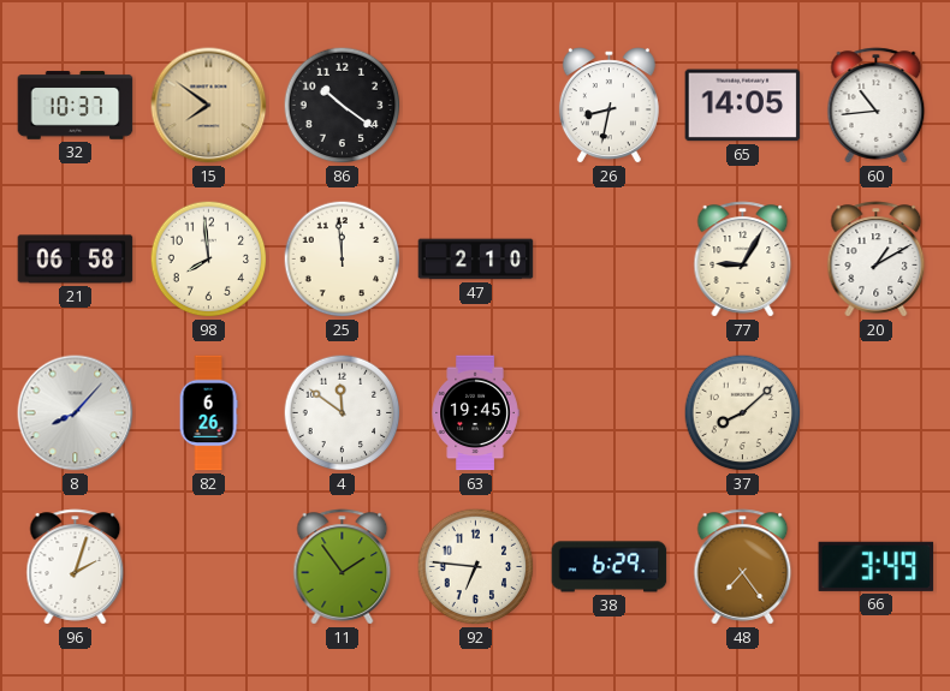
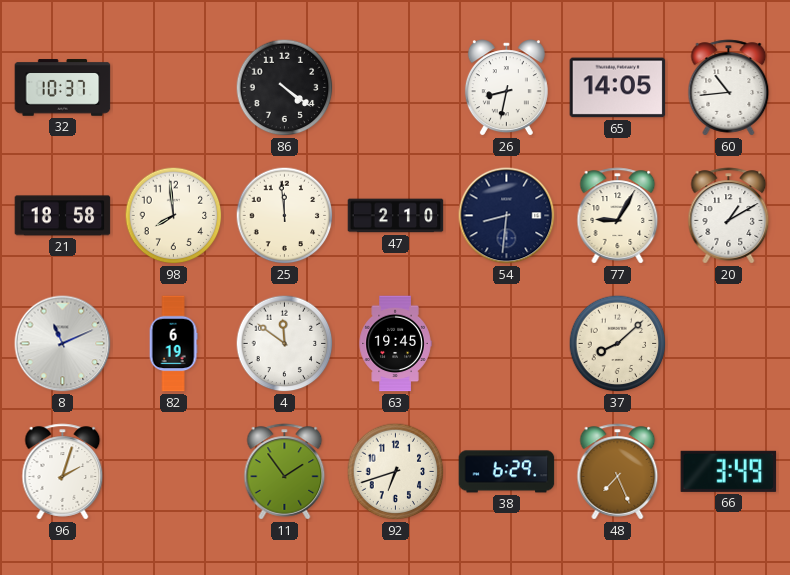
15: 7:51 -> none
86: 10:21 -> 4:21
21: 06:58 -> 18:58
54: none -> 8:31
8: 8:07 -> 11:11
82: 6:26 -> 6:19
92: 6:46 -> 6:42
48: 7:24 -> 7:26
